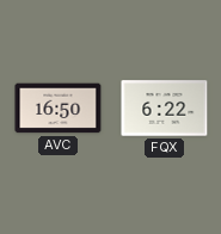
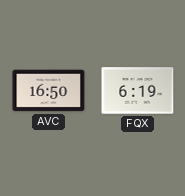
FQX: 6:22 -> 6:19
